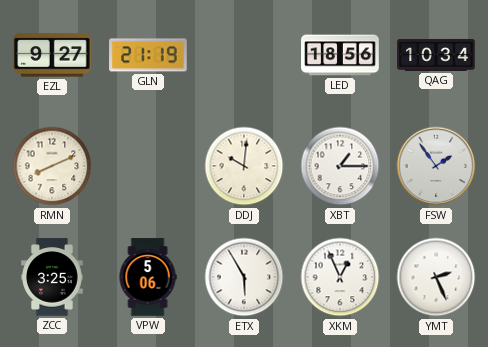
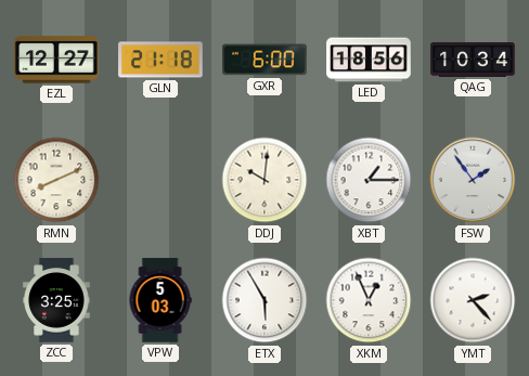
EZL: 9:27 -> 12:27
GLN: 21:19 -> 21:18
GXR: none -> 6:00
VPW: 5:06 -> 5:03
YMT: 2:26 -> 2:23
